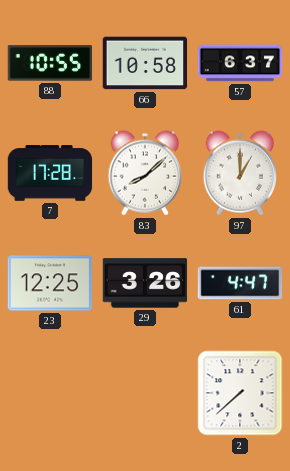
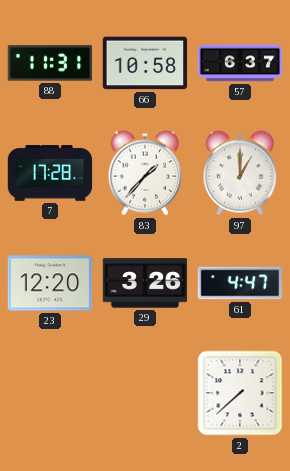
88: 10:55 -> 11:31
83: 8:08 -> 1:37
23: 12:25 -> 12:20
